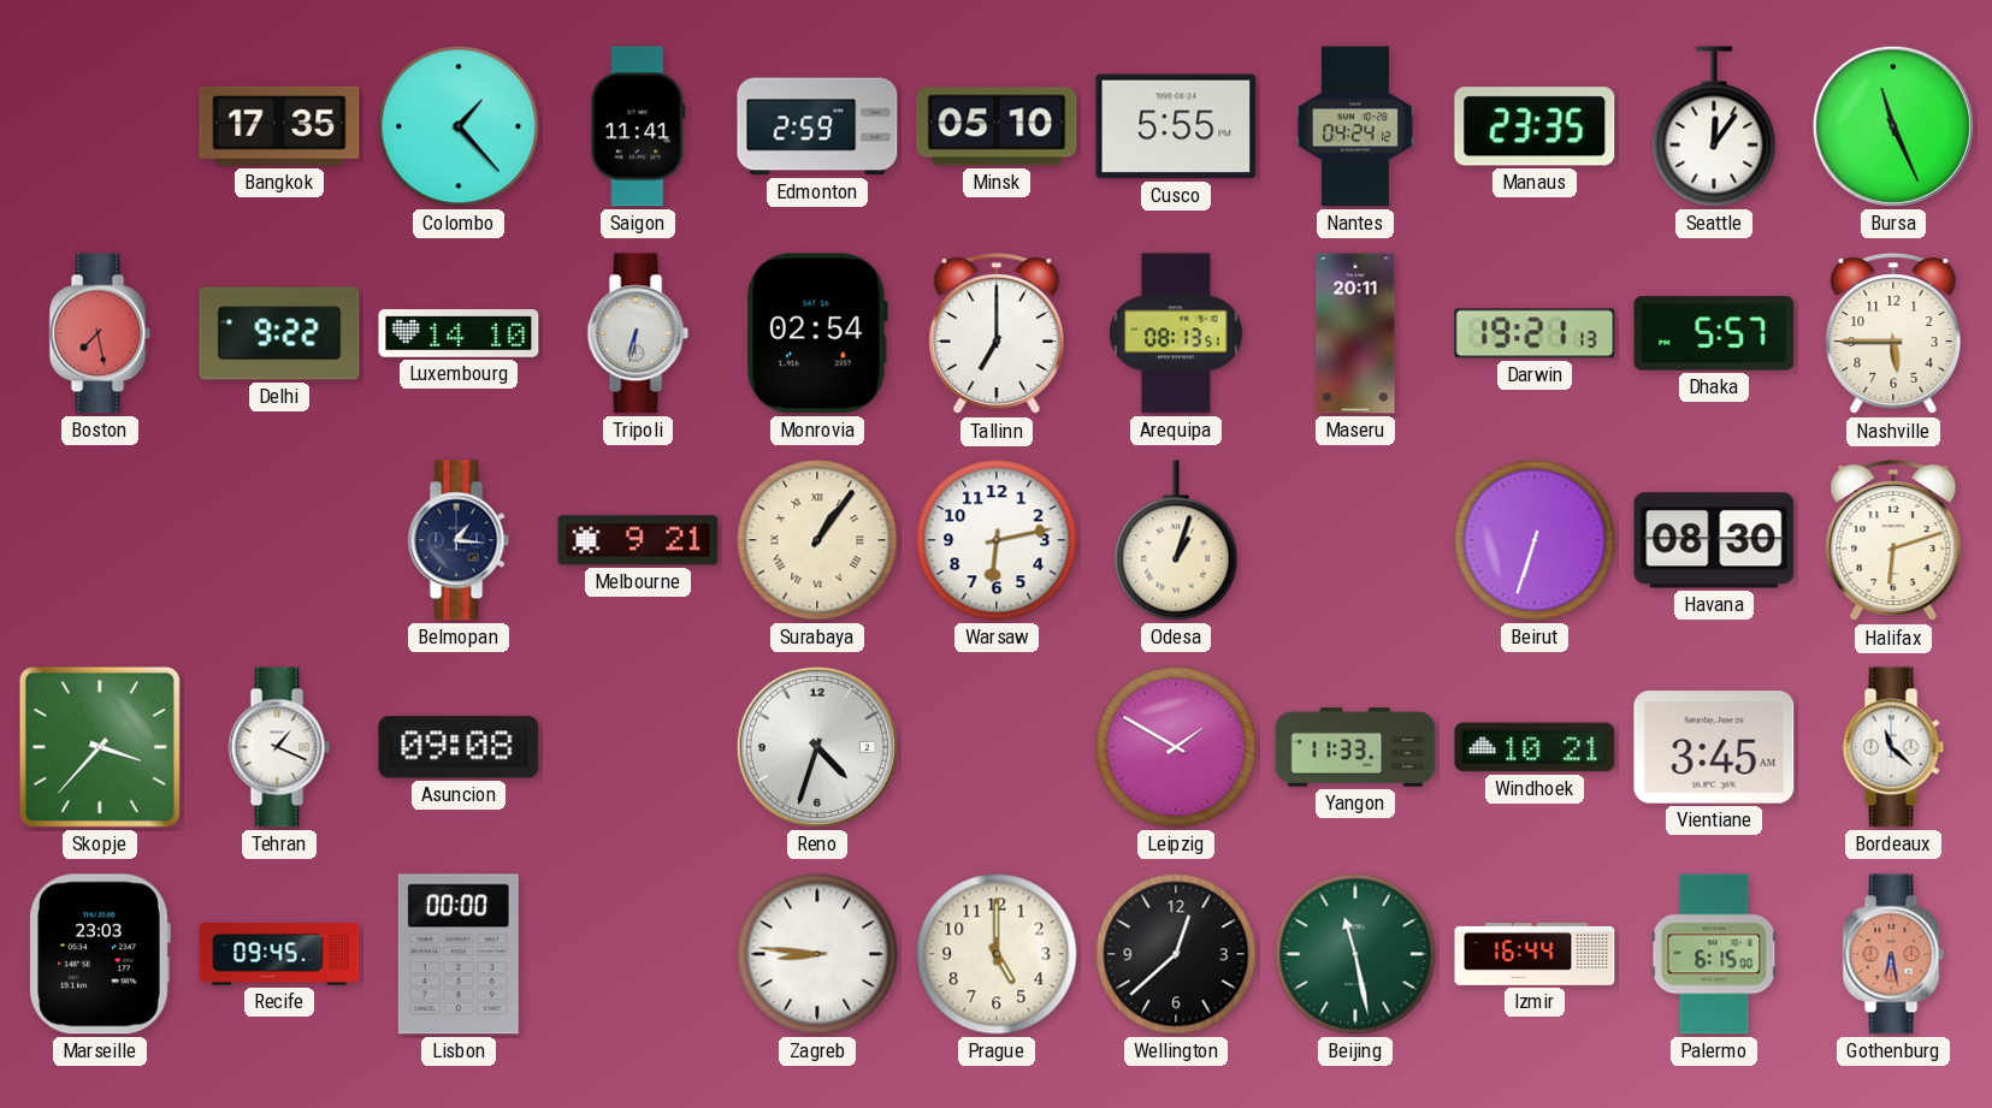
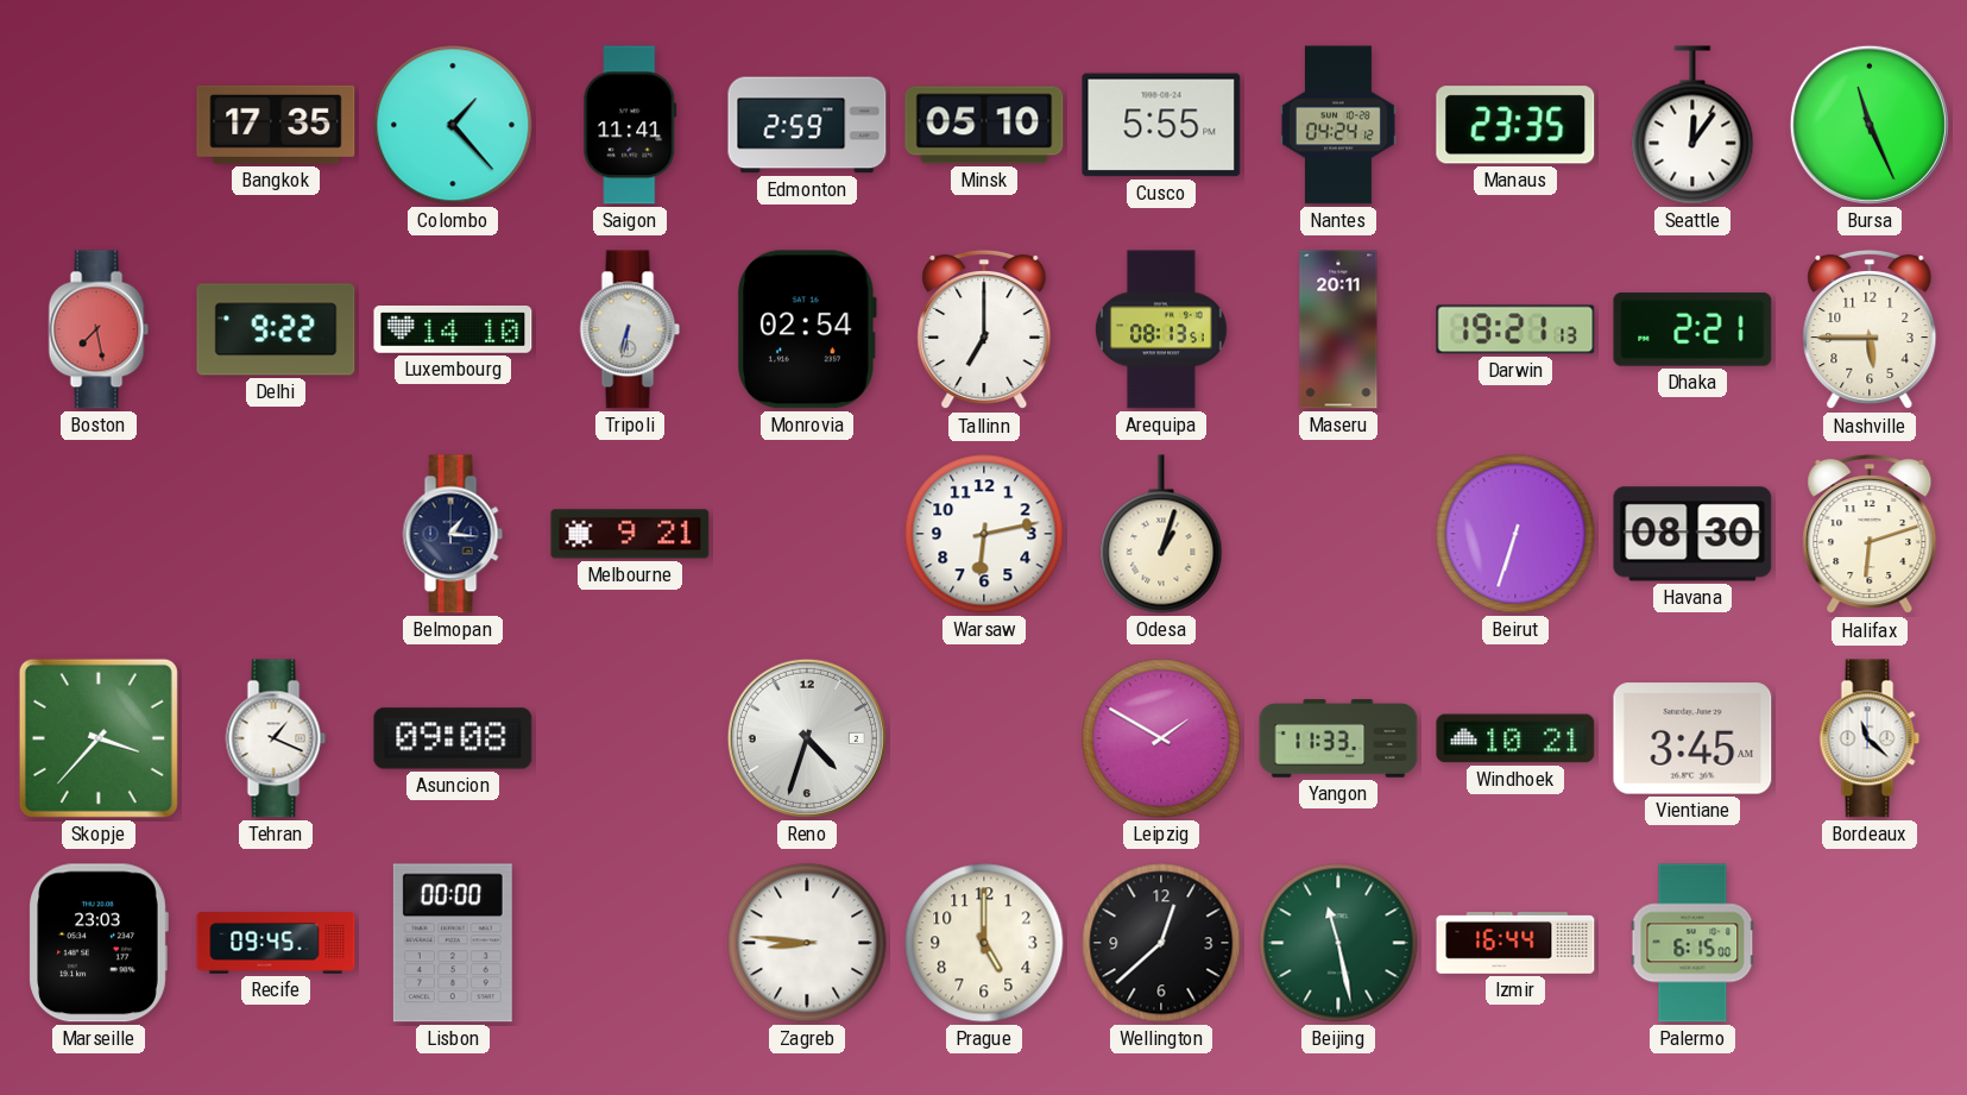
Dhaka: 5:57 -> 2:21
Surabaya: 1:06 -> none
Gothenburg: 6:28 -> none
